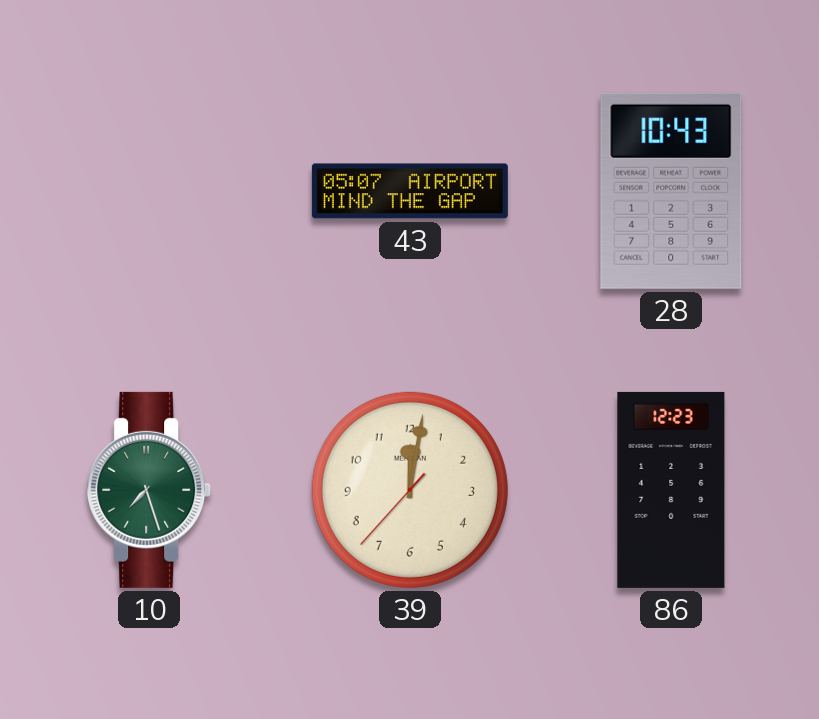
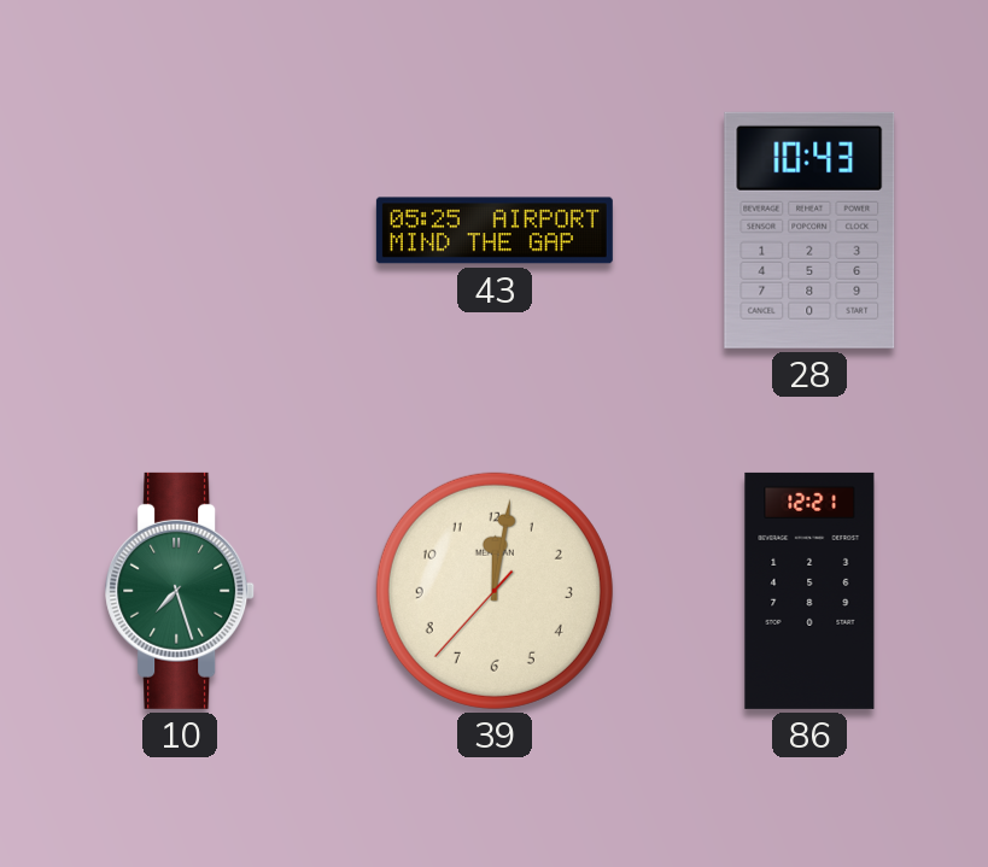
43: 05:07 -> 05:25
86: 12:23 -> 12:21
